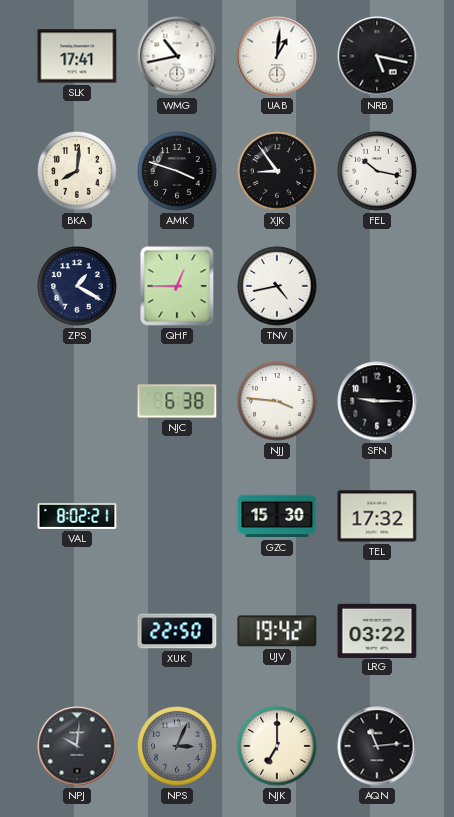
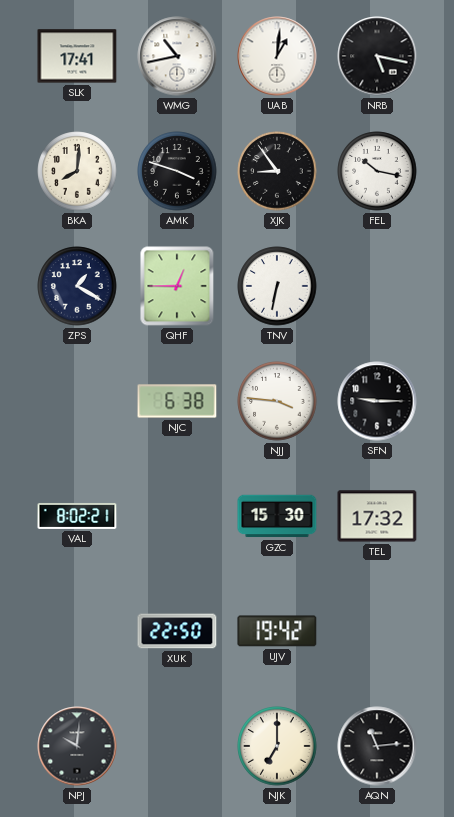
TNV: 4:43 -> 6:32
LRG: 03:22 -> none
NPS: 3:04 -> none
